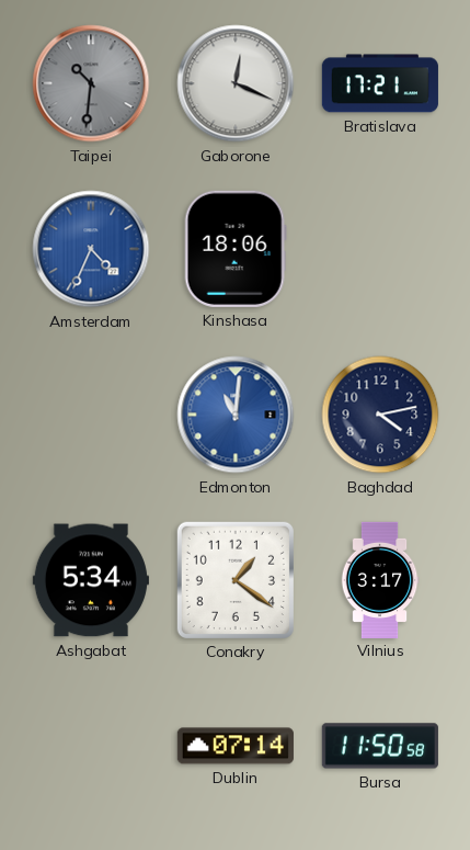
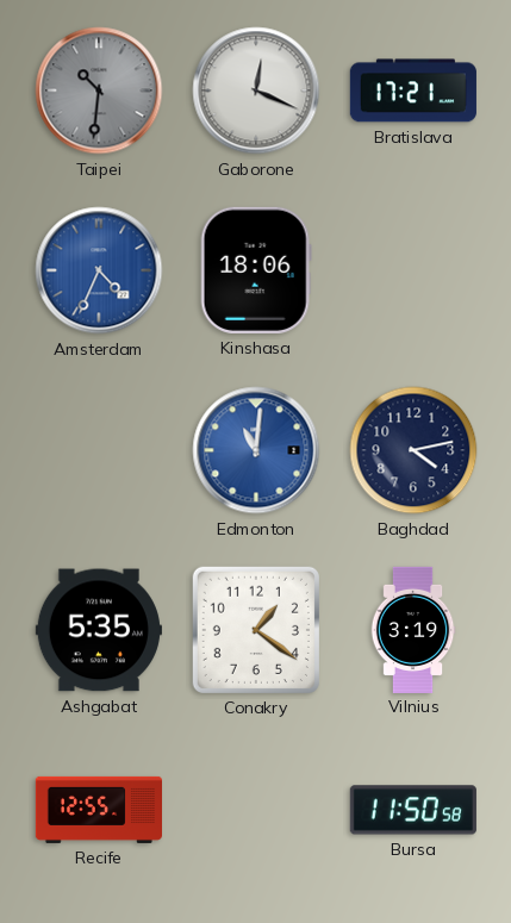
Ashgabat: 5:34 -> 5:35
Vilnius: 3:17 -> 3:19
Recife: none -> 12:55
Dublin: 07:14 -> none
